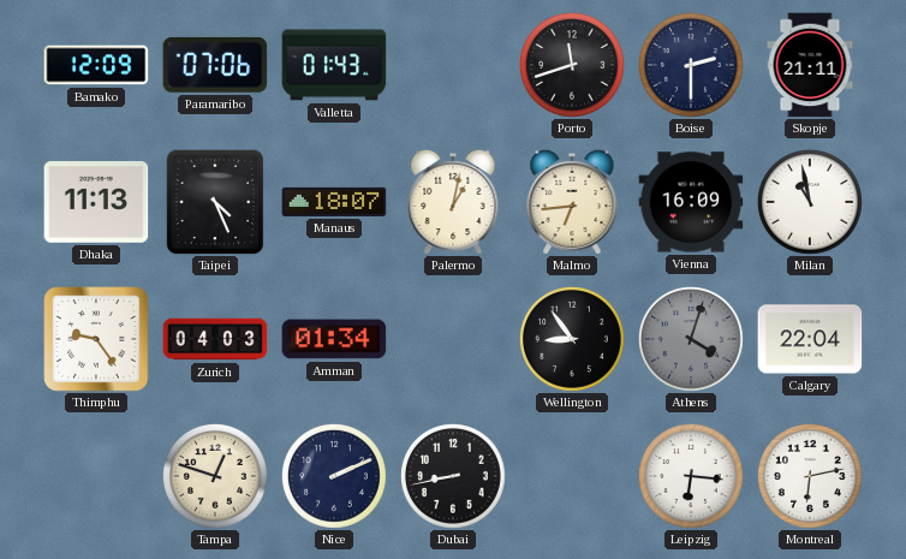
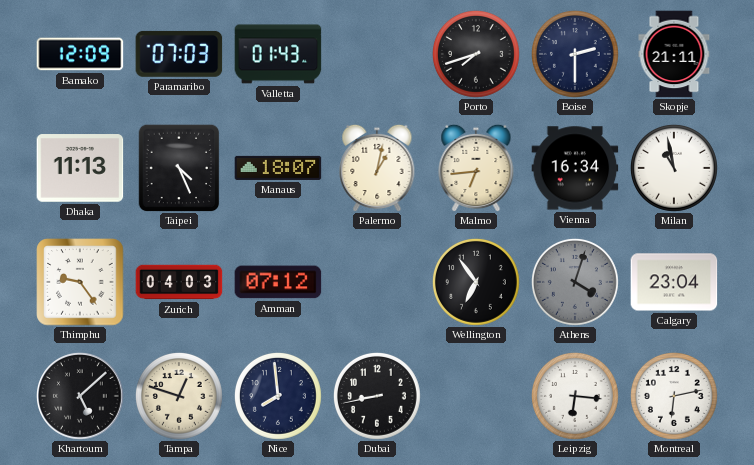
Paramaribo: 07:06 -> 07:03
Porto: 11:42 -> 7:42
Vienna: 16:09 -> 16:34
Amman: 01:34 -> 07:12
Wellington: 8:54 -> 6:54
Calgary: 22:04 -> 23:04
Khartoum: none -> 5:08
Nice: 2:11 -> 7:59
